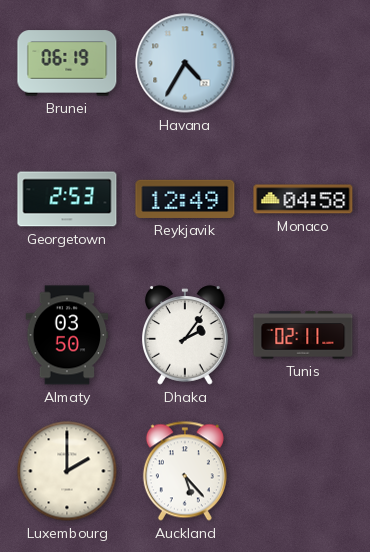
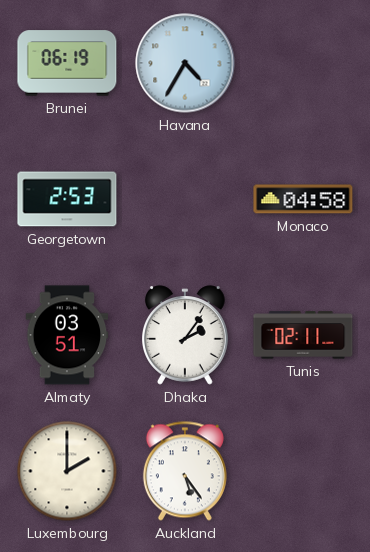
Reykjavik: 12:49 -> none
Almaty: 03:50 -> 03:51
Auckland: 5:23 -> 5:24
